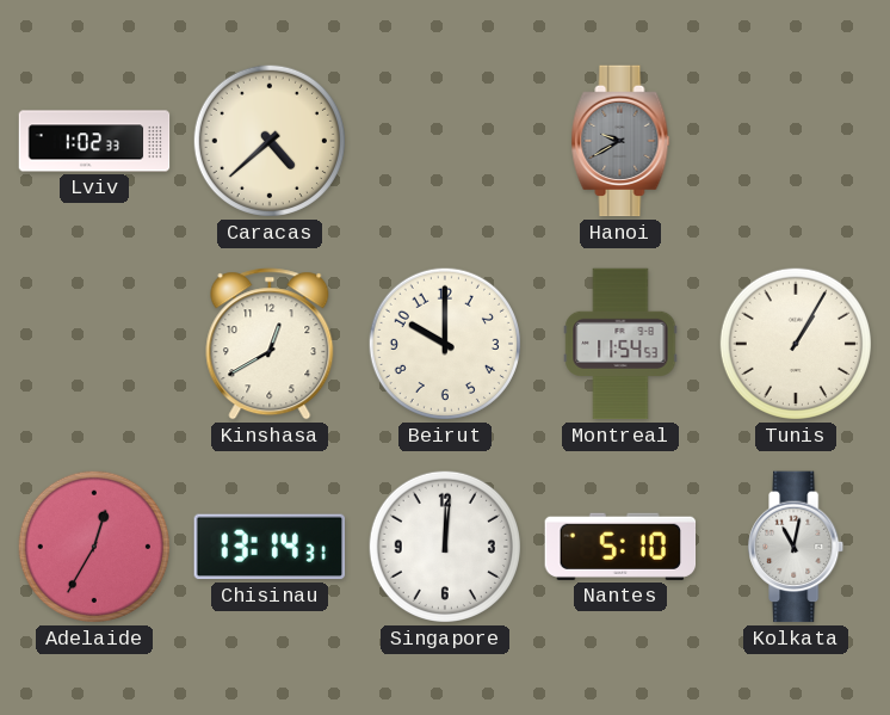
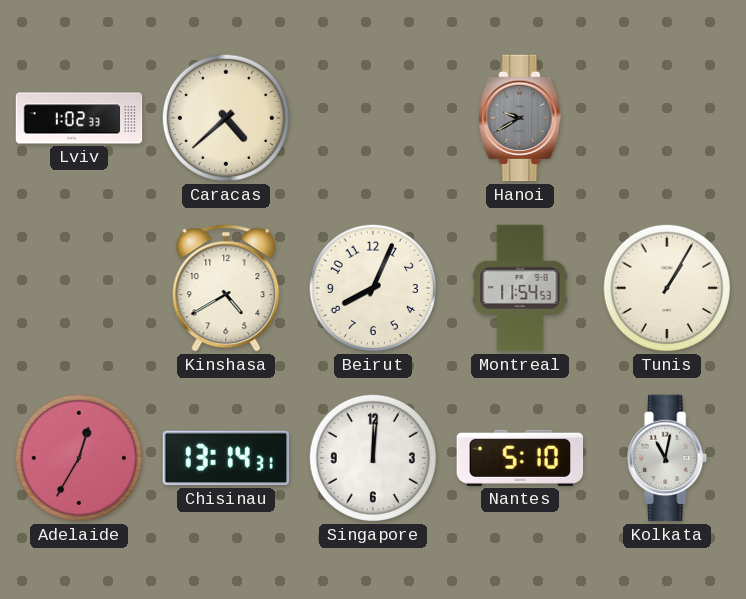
Kinshasa: 12:40 -> 4:40
Beirut: 10:00 -> 8:04
